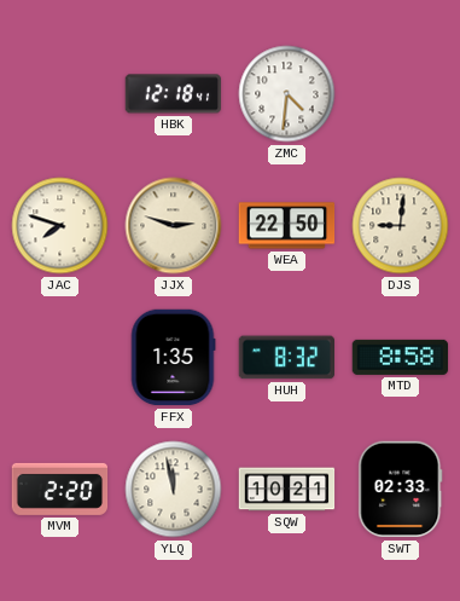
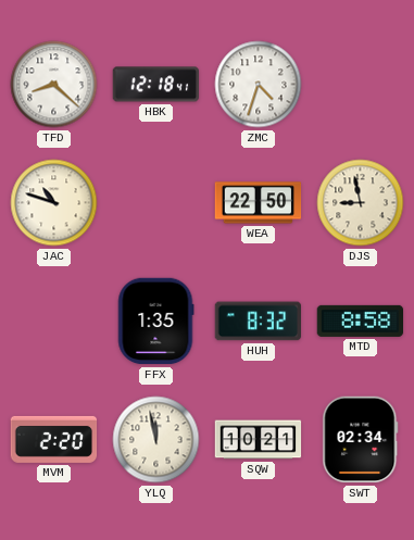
TFD: none -> 8:22
ZMC: 4:31 -> 4:33
JAC: 7:48 -> 10:48
JJX: 2:48 -> none
DJS: 9:01 -> 8:58
SWT: 02:33 -> 02:34
